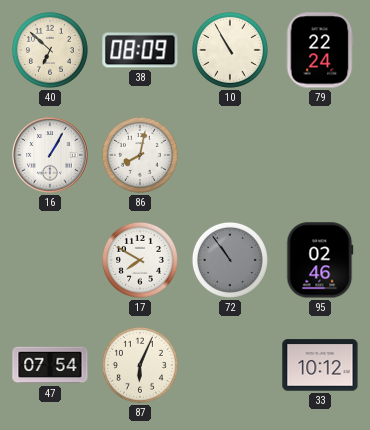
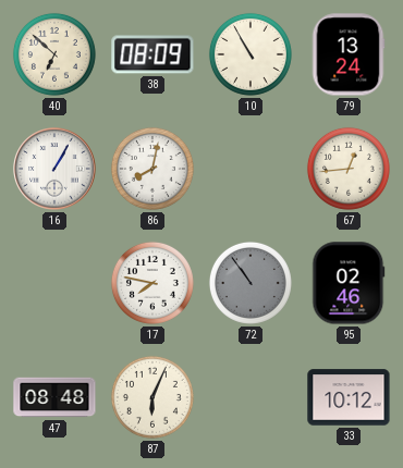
79: 22:24 -> 13:24
67: none -> 12:44
17: 7:50 -> 7:47
47: 07:54 -> 08:48
